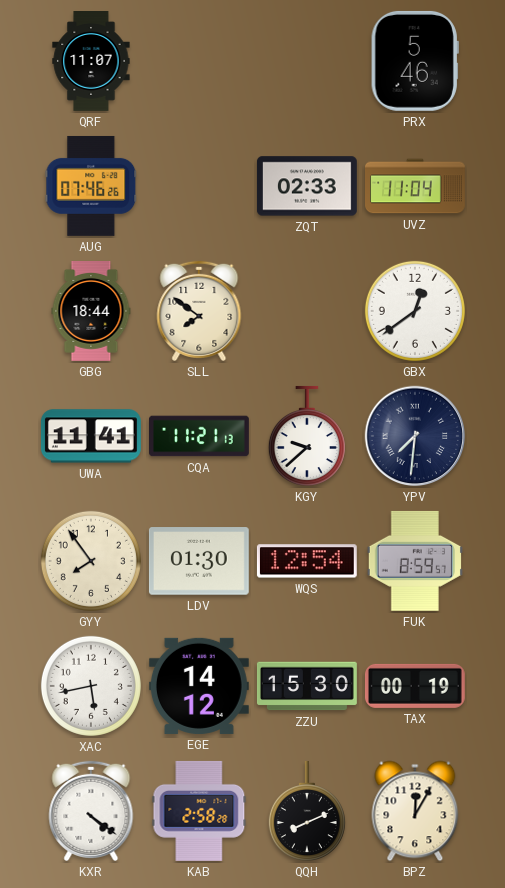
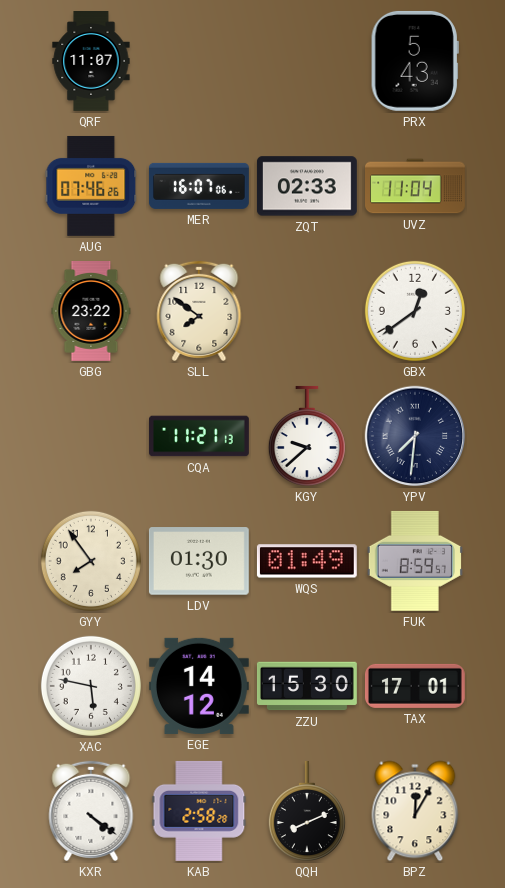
PRX: 5:46 -> 5:43
MER: none -> 16:07
GBG: 18:44 -> 23:22
UWA: 11:41 -> none
WQS: 12:54 -> 01:49
XAC: 5:43 -> 5:47
TAX: 00:19 -> 17:01
